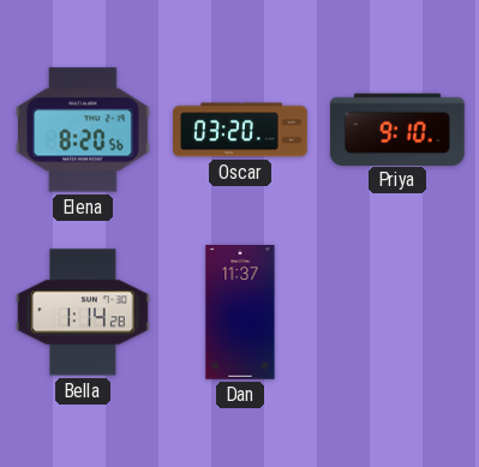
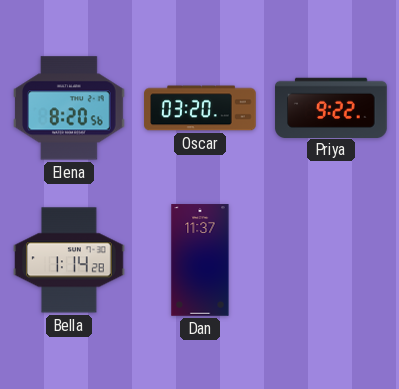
Priya: 9:10 -> 9:22
